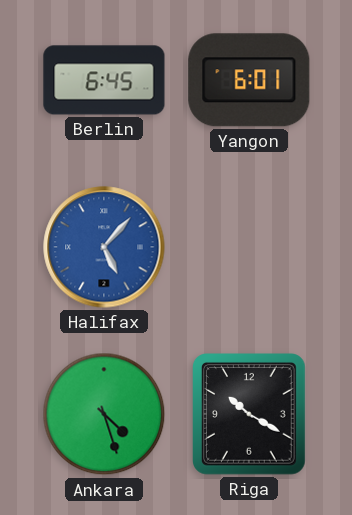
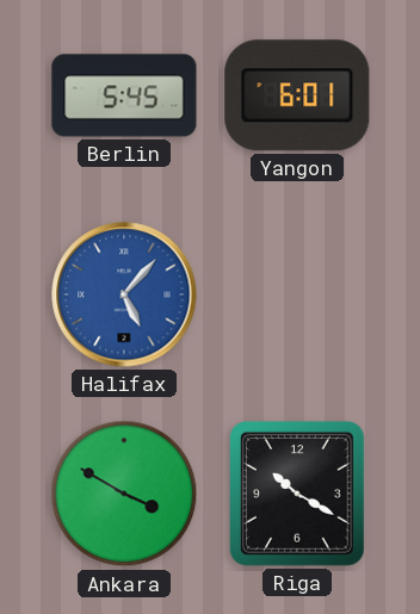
Berlin: 6:45 -> 5:45
Ankara: 4:27 -> 3:50
